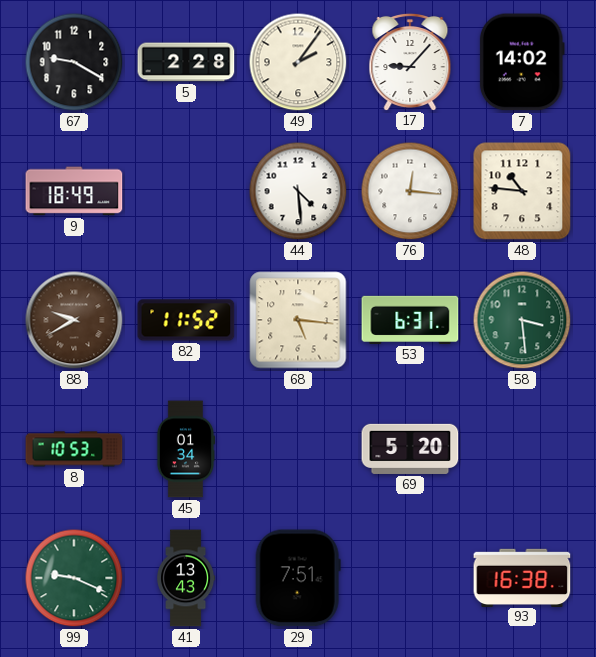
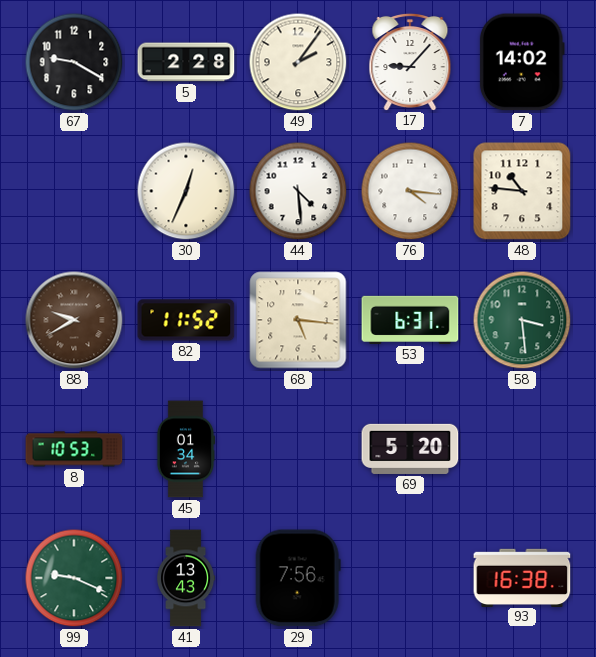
9: 18:49 -> none
30: none -> 12:34
76: 12:16 -> 4:16
29: 7:51 -> 7:56
